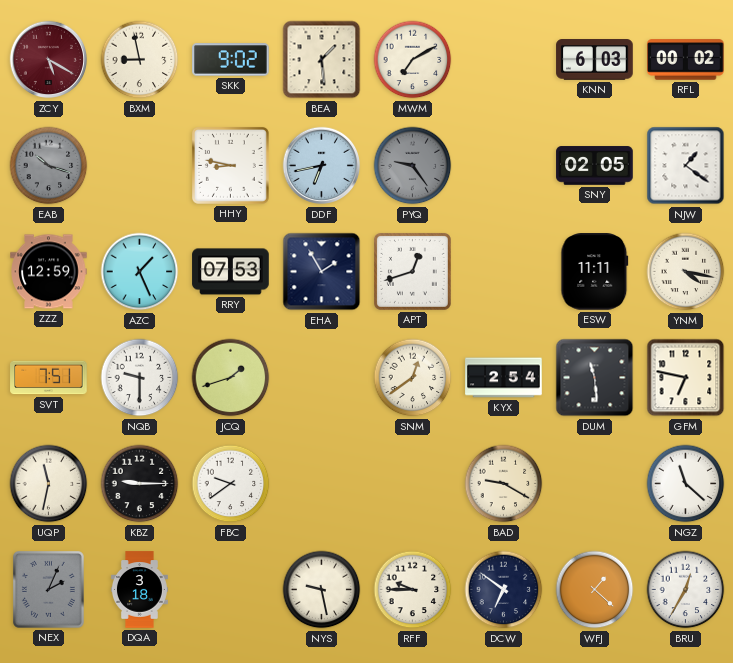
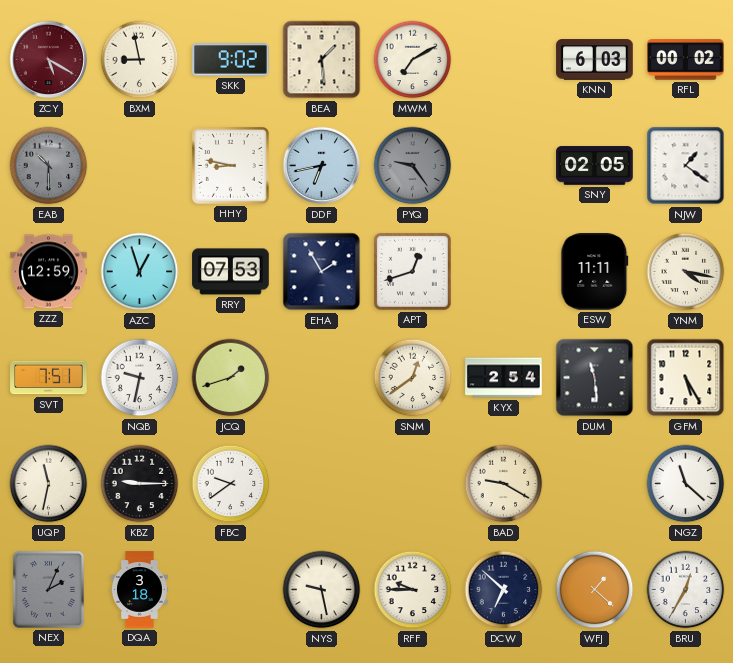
EAB: 10:18 -> 10:30
AZC: 1:26 -> 12:57
NQB: 9:30 -> 9:32
GFM: 6:47 -> 5:25
DCW: 6:51 -> 6:52
